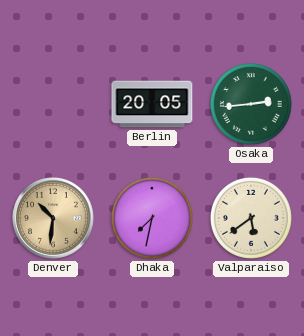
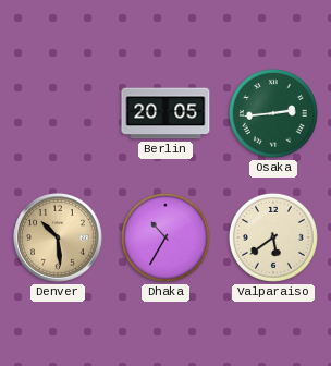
Denver: 10:31 -> 10:29
Dhaka: 7:32 -> 10:35
